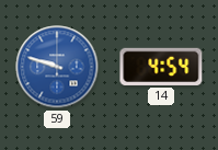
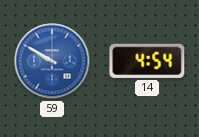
59: 9:48 -> 9:50
